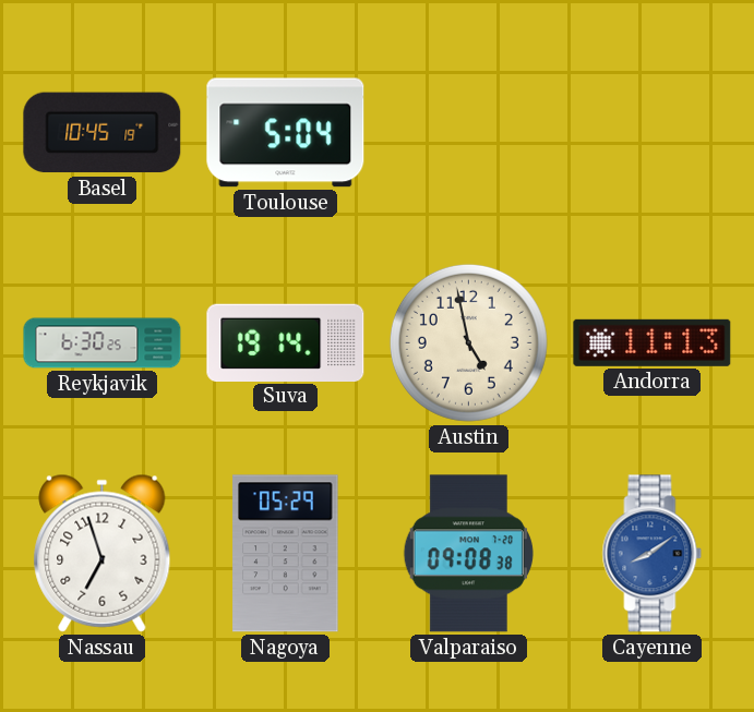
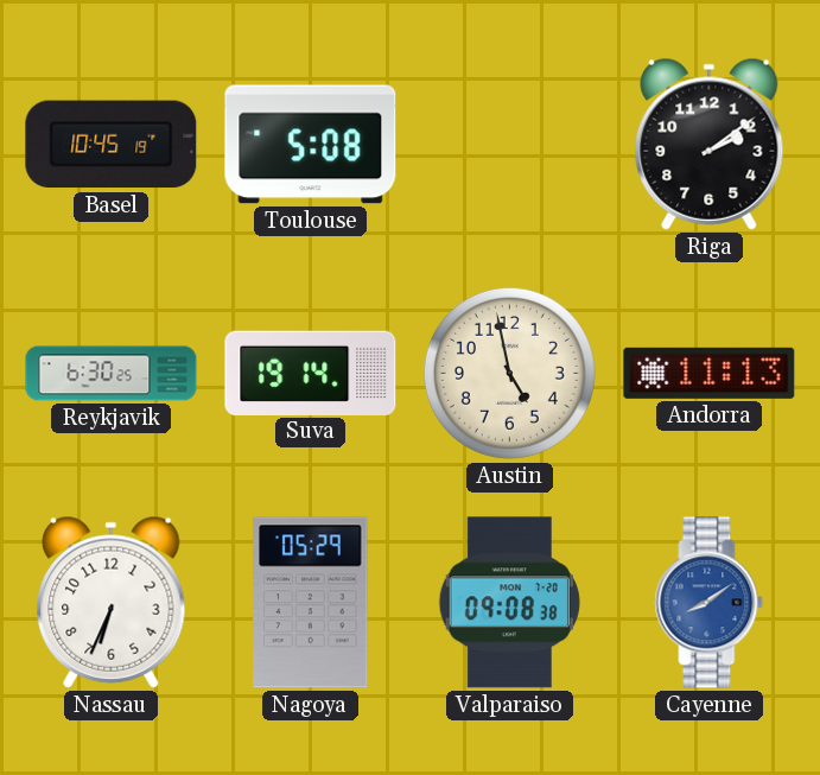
Toulouse: 5:04 -> 5:08
Riga: none -> 2:09
Nassau: 6:57 -> 6:34
